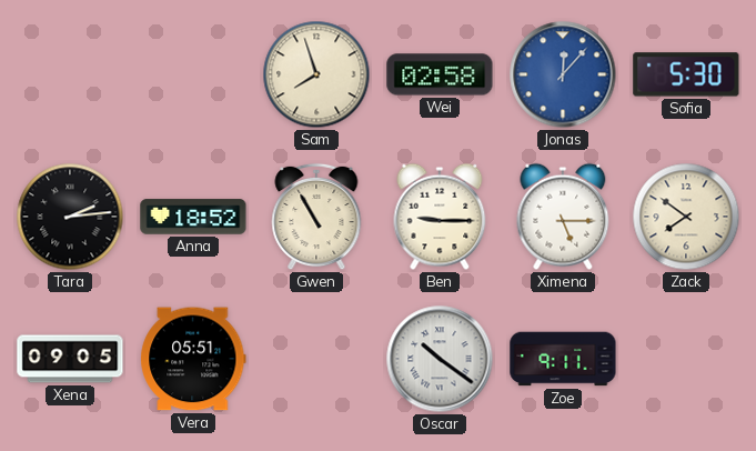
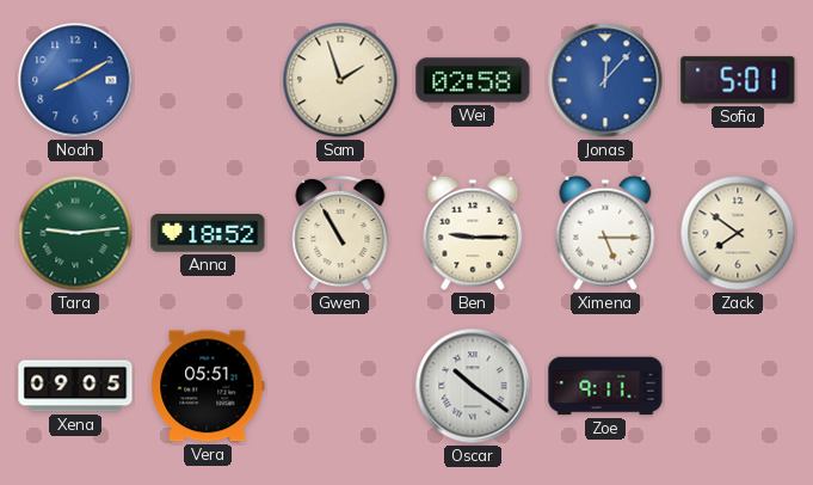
Noah: none -> 8:10
Sam: 7:57 -> 1:57
Sofia: 5:30 -> 5:01
Tara: 2:14 -> 9:14
Tara dial: black -> green
